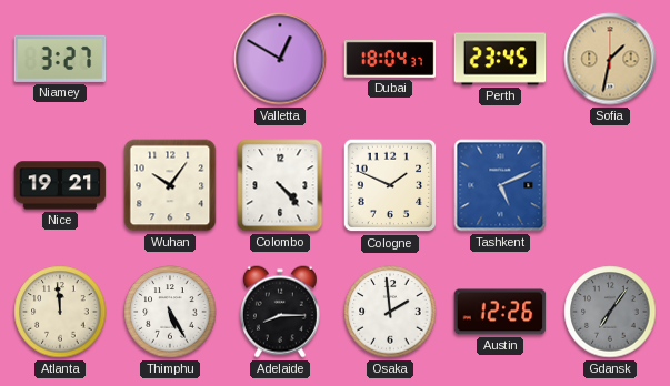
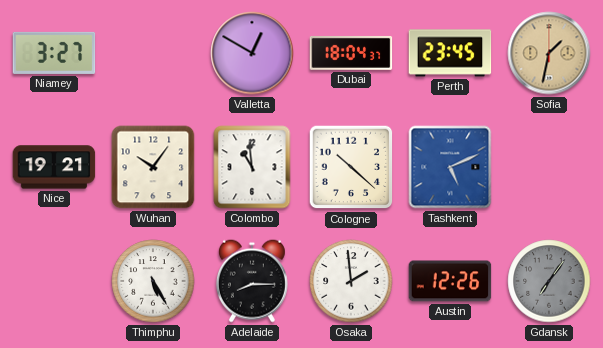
Colombo: 4:23 -> 10:59
Cologne: 1:49 -> 10:22
Atlanta: 11:59 -> none
